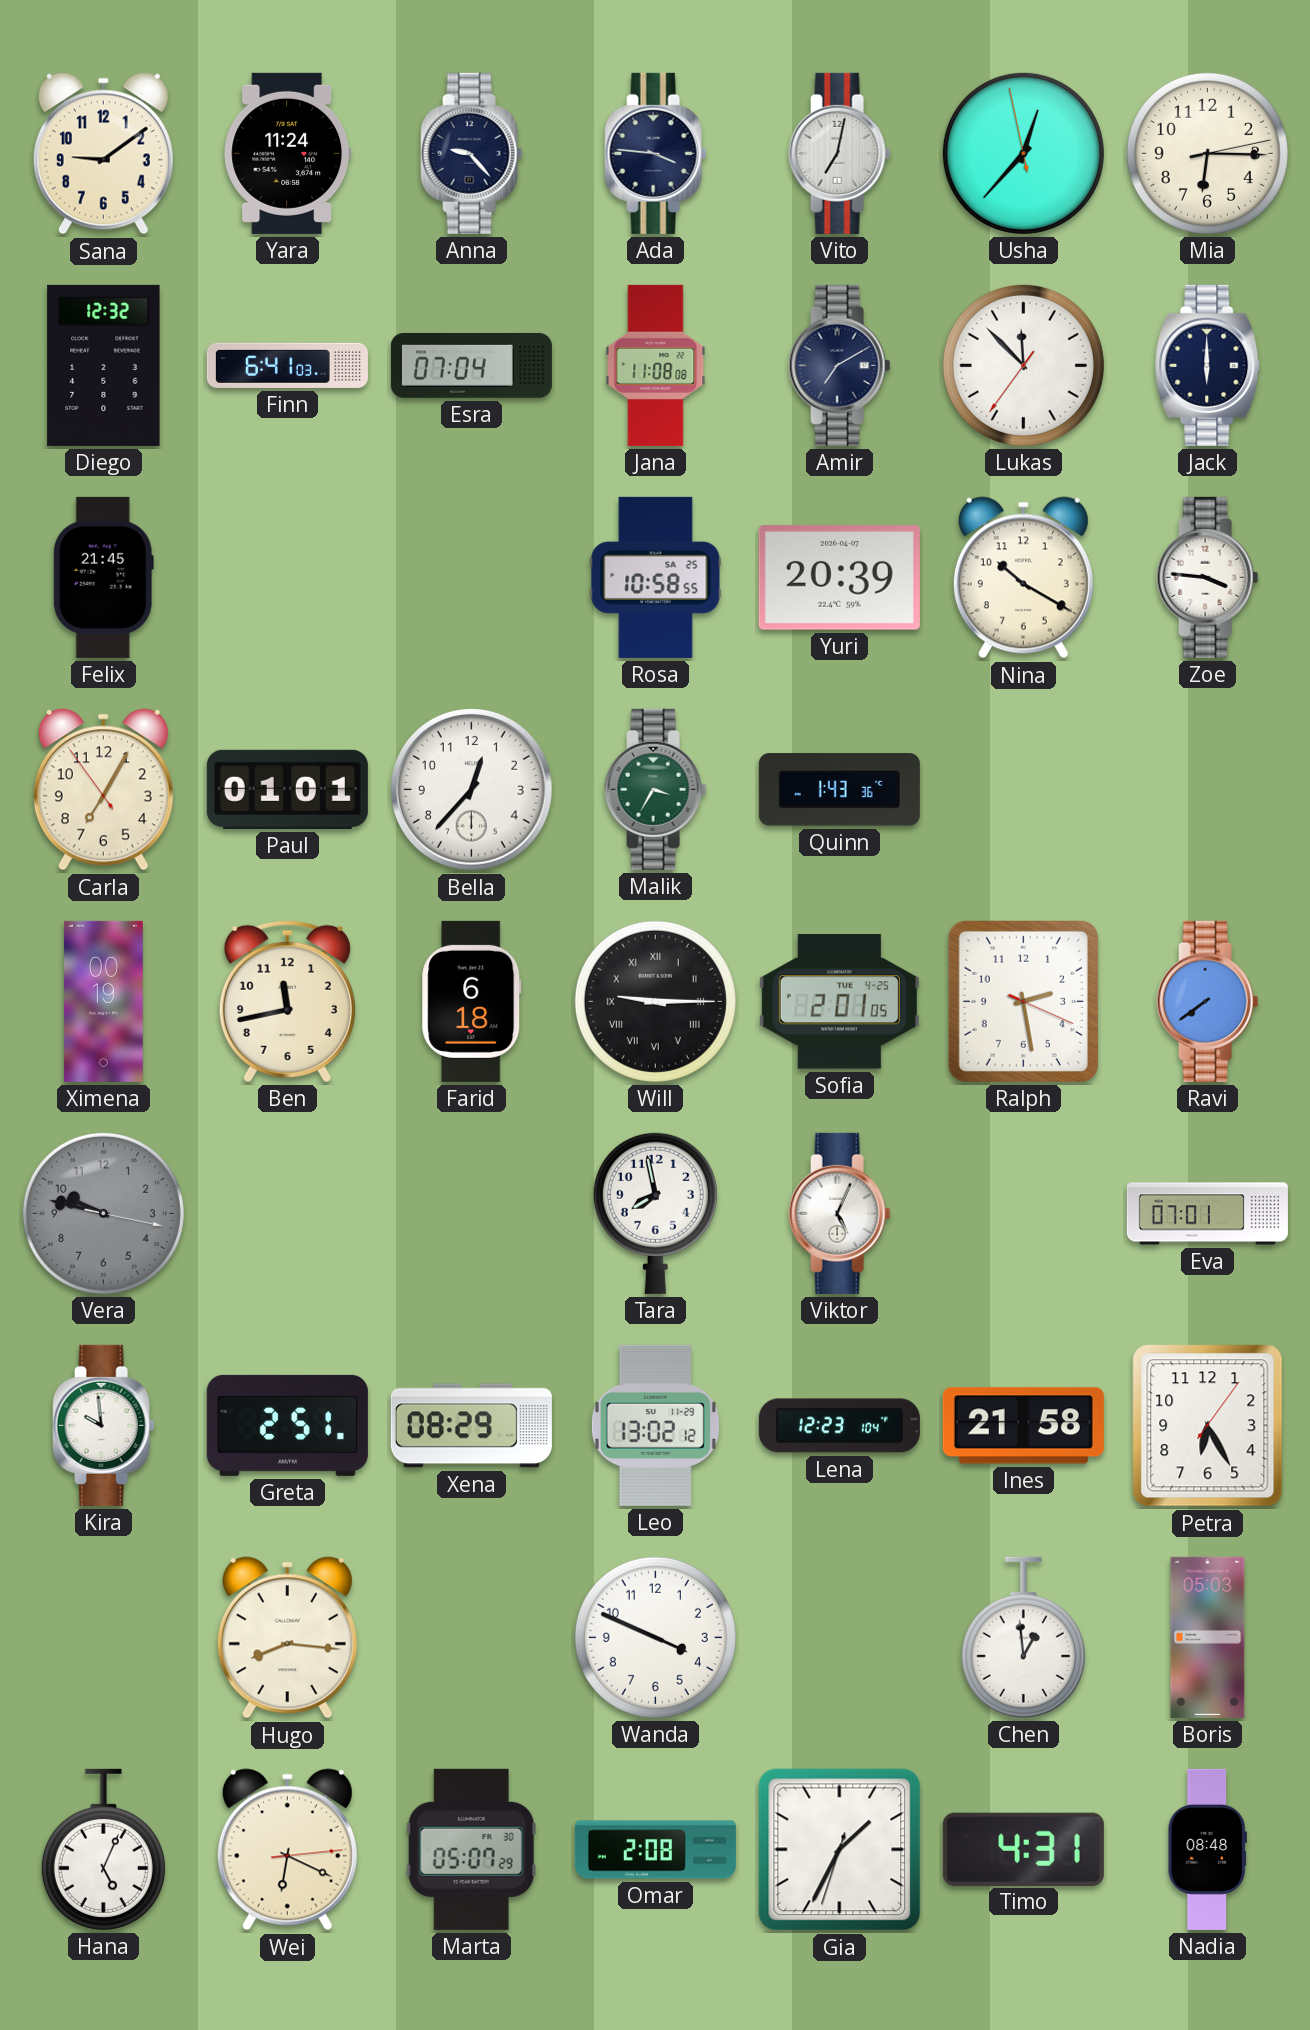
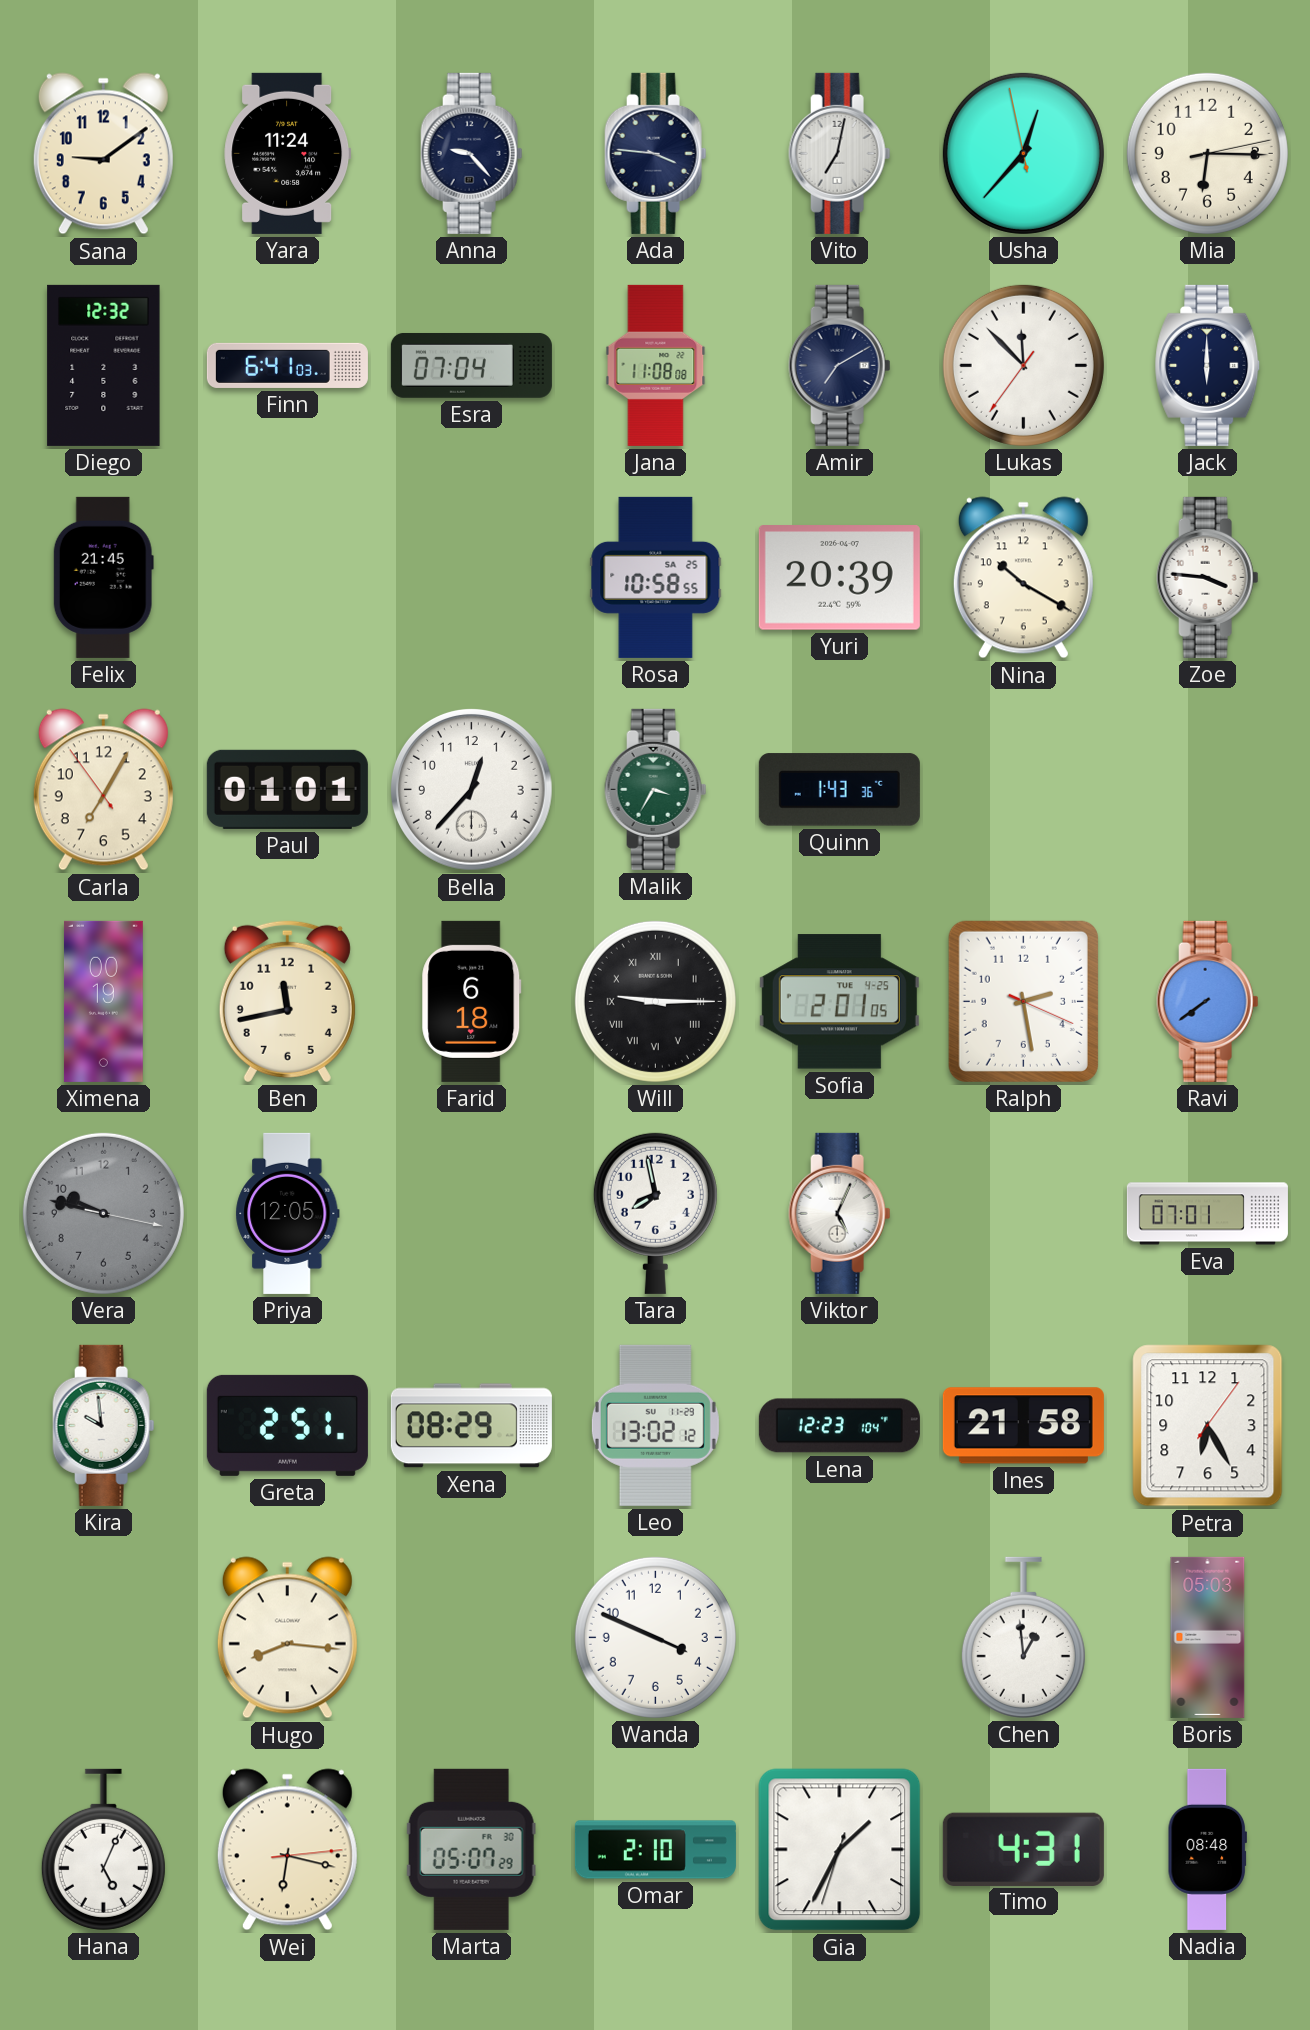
Priya: none -> 12:05
Wei: 6:19 -> 6:17
Omar: 2:08 -> 2:10
